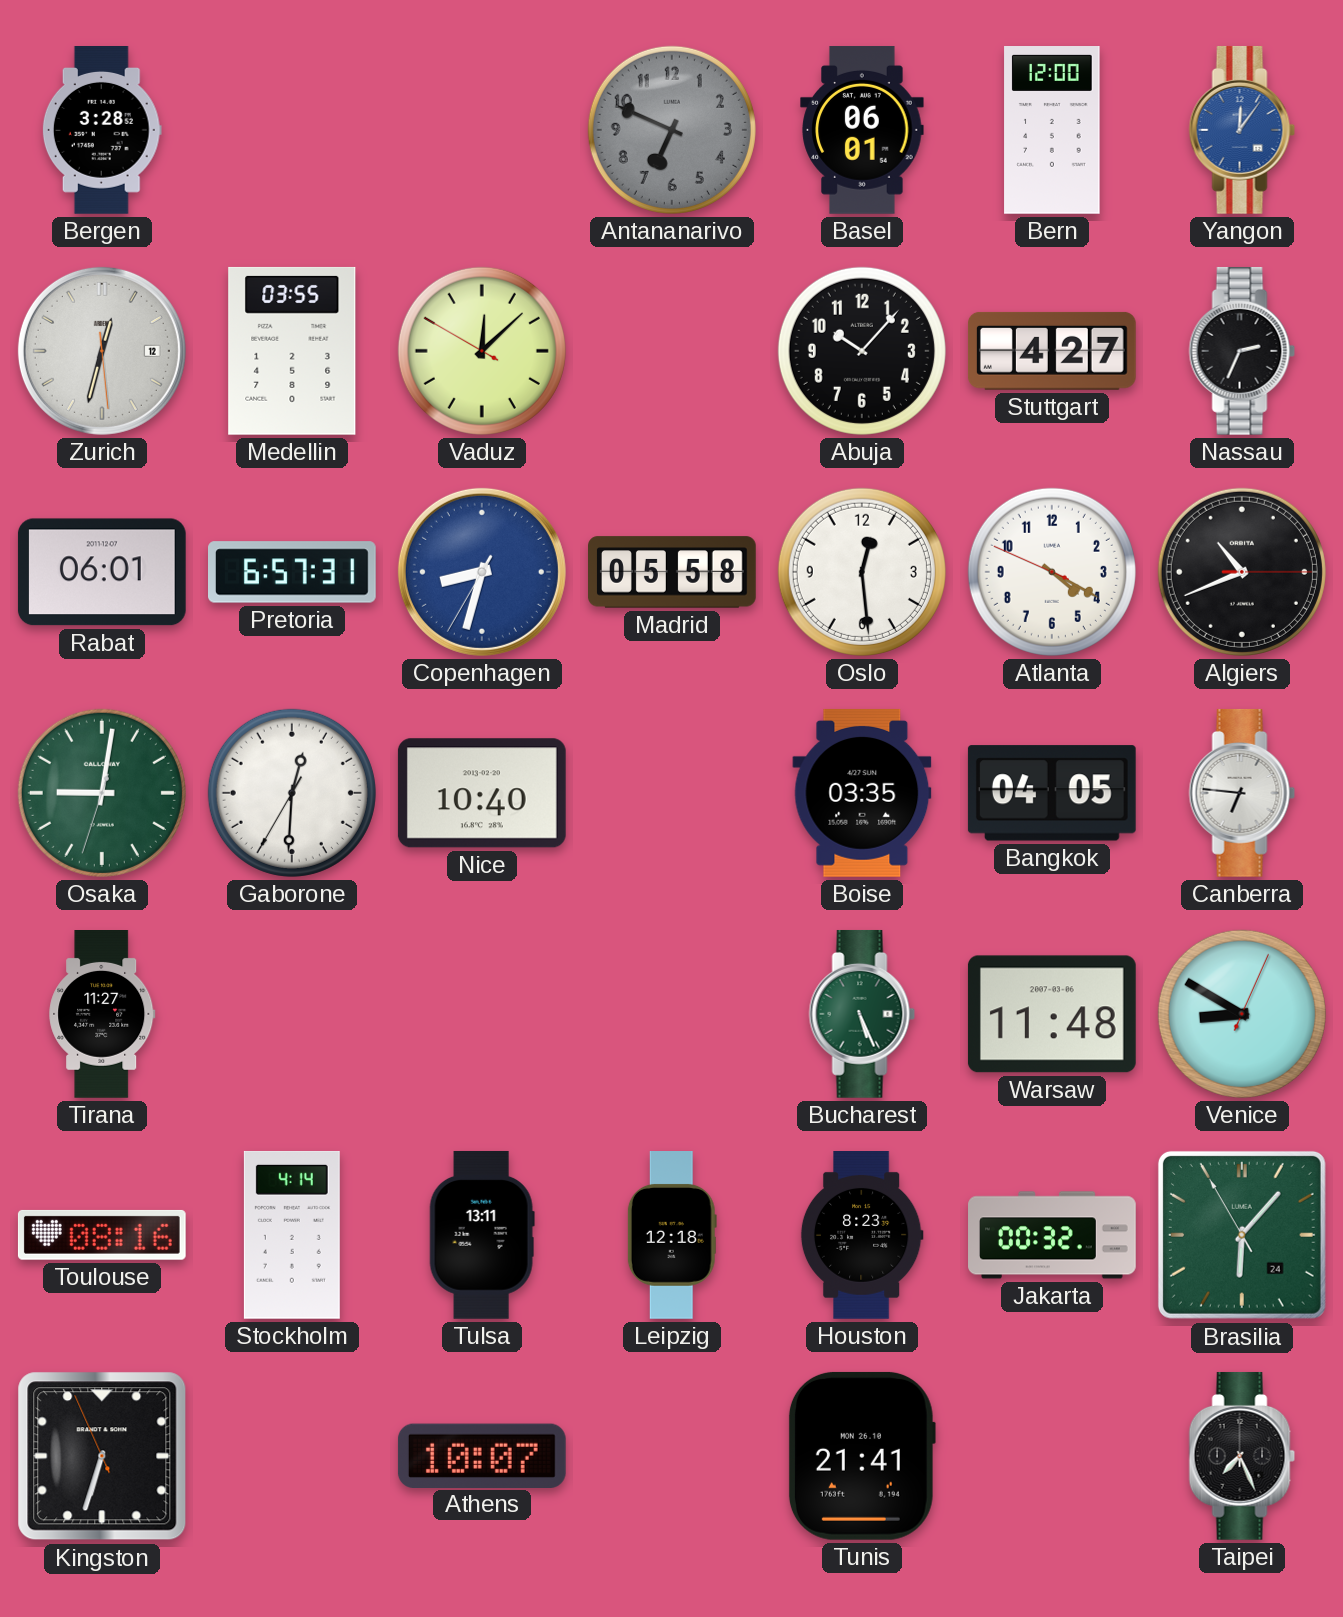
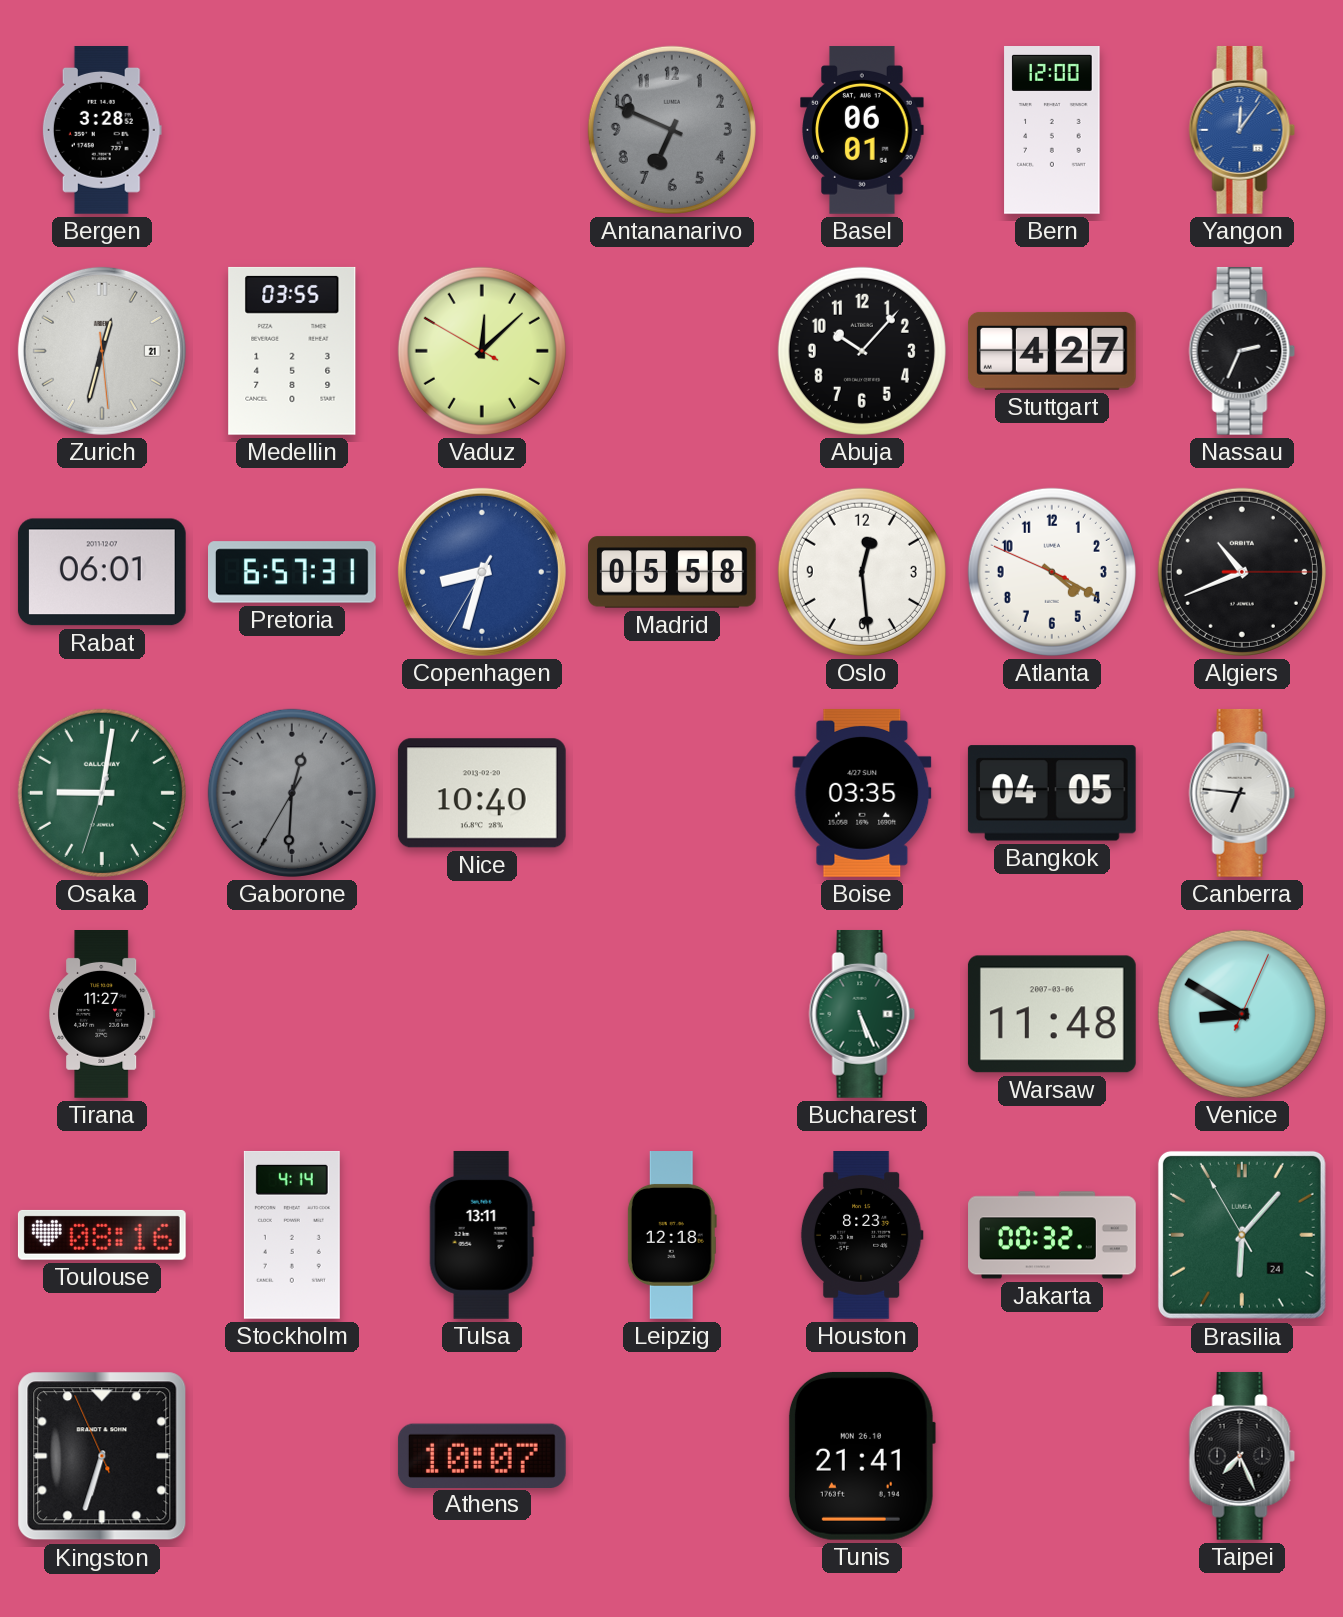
Zurich date: 12 -> 21
Gaborone dial: white -> grey
